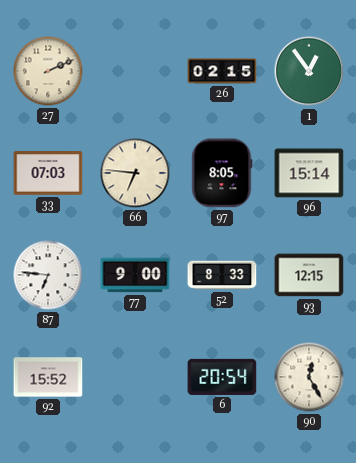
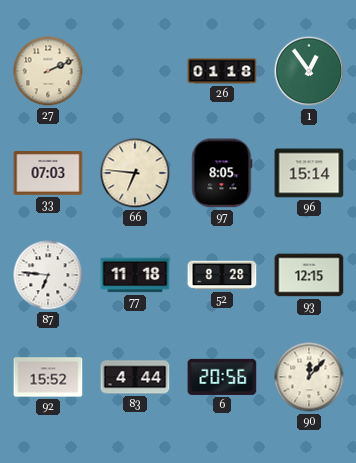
26: 02:15 -> 01:18
77: 9:00 -> 11:18
52: 8:33 -> 8:28
83: none -> 4:44
6: 20:54 -> 20:56
90: 12:25 -> 12:07
